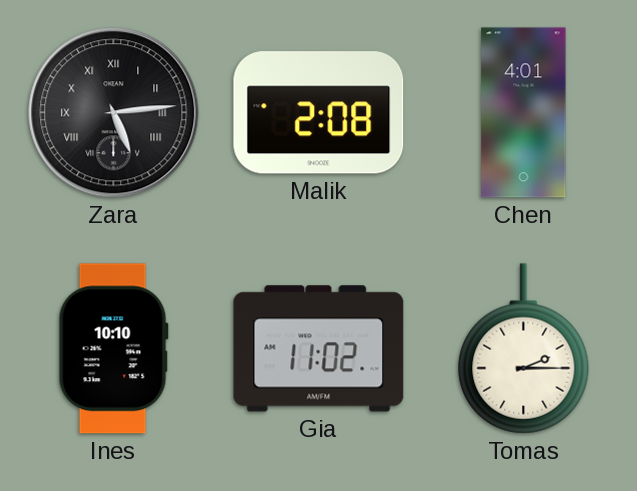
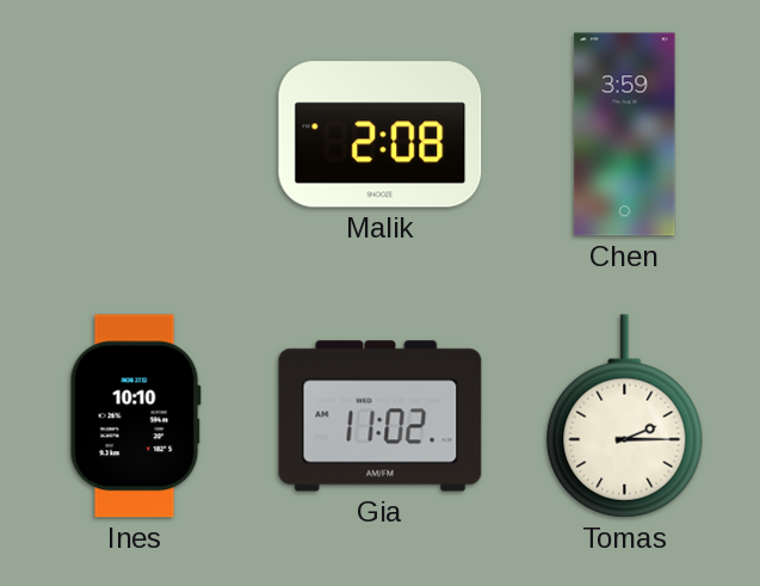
Zara: 5:14 -> none
Chen: 4:01 -> 3:59
